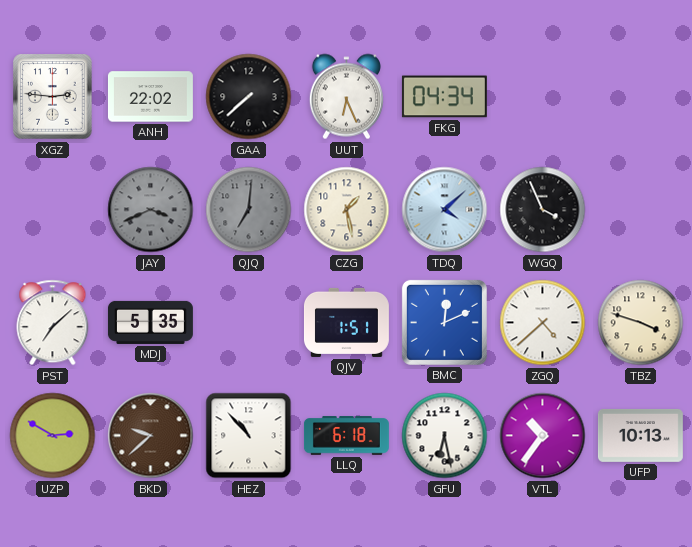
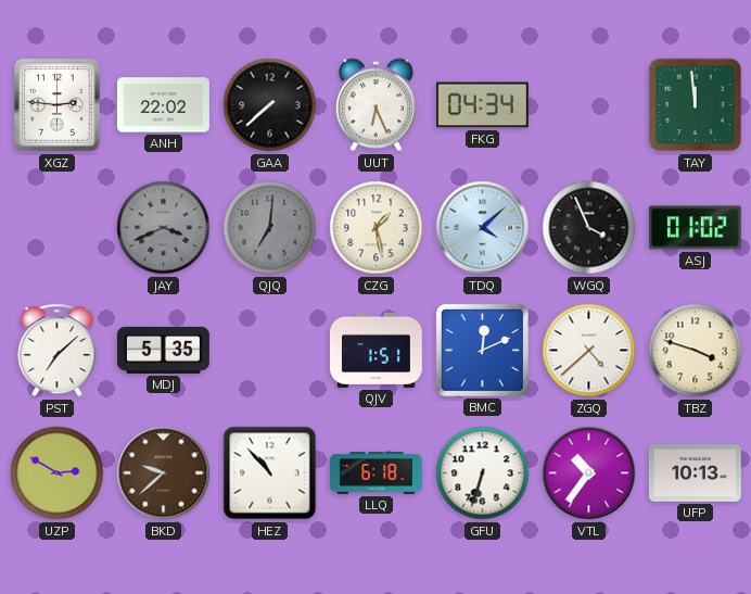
TAY: none -> 11:59
ASJ: none -> 01:02
GFU: 6:28 -> 6:33
